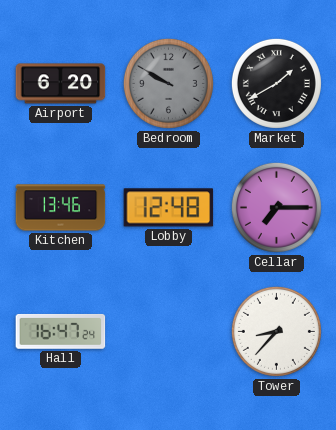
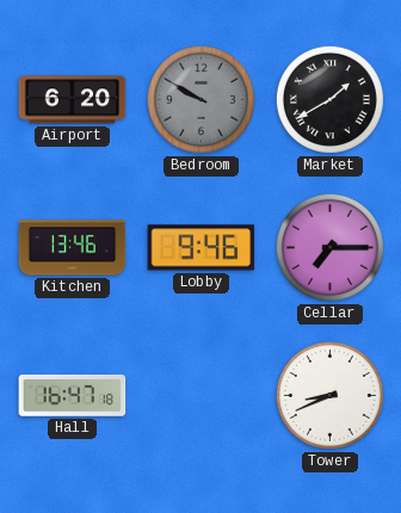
Lobby: 12:48 -> 9:46
Hall: 16:47:24 -> 16:47:18
Tower: 8:37 -> 8:41
